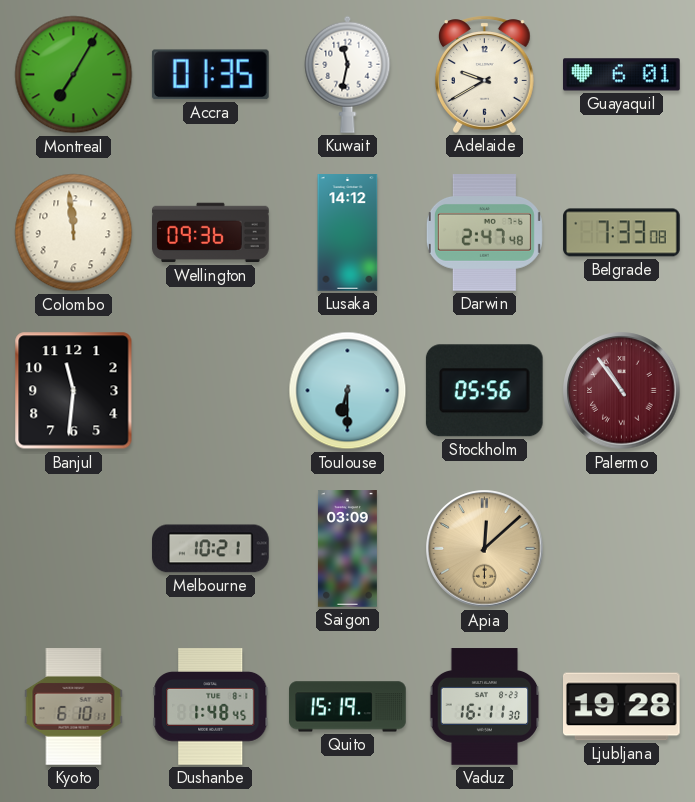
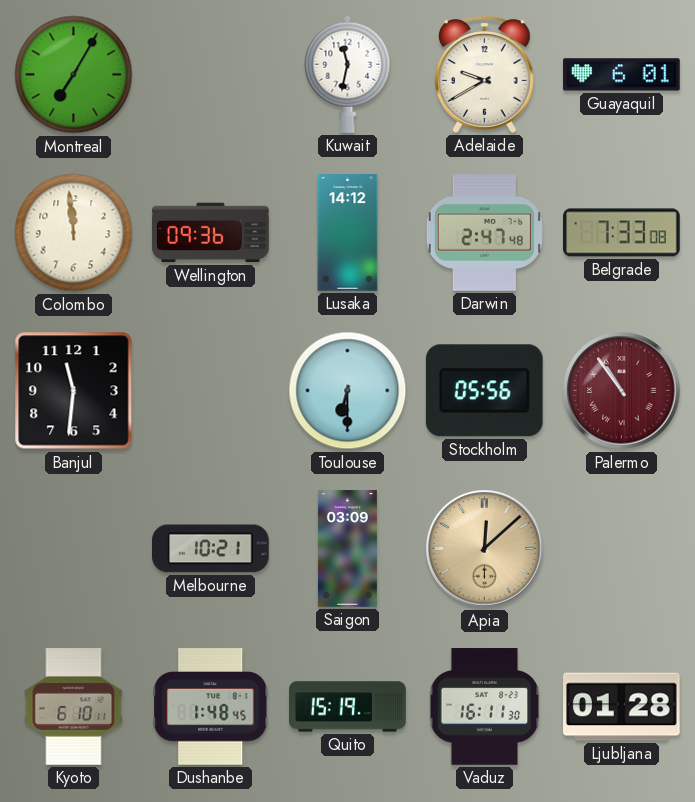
Accra: 01:35 -> none
Ljubljana: 19:28 -> 01:28
